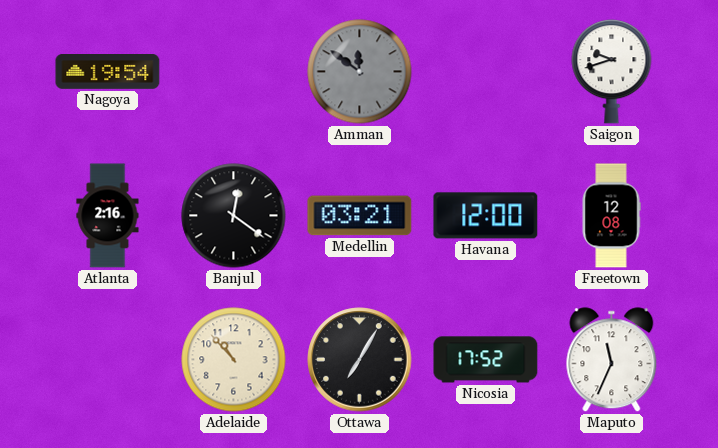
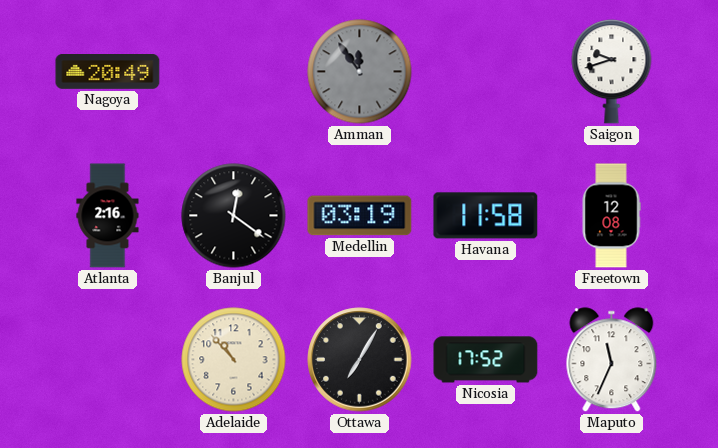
Nagoya: 19:54 -> 20:49
Amman: 11:51 -> 11:54
Medellin: 03:21 -> 03:19
Havana: 12:00 -> 11:58
